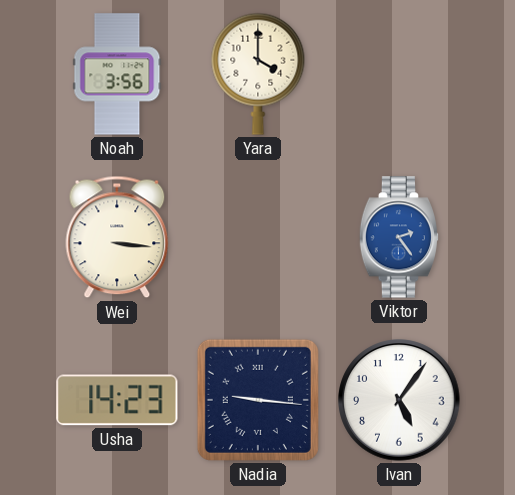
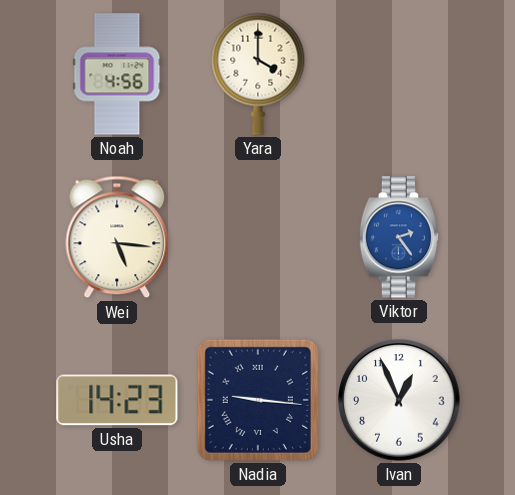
Noah: 3:56 -> 4:56
Wei: 3:16 -> 5:16
Ivan: 5:06 -> 12:56
